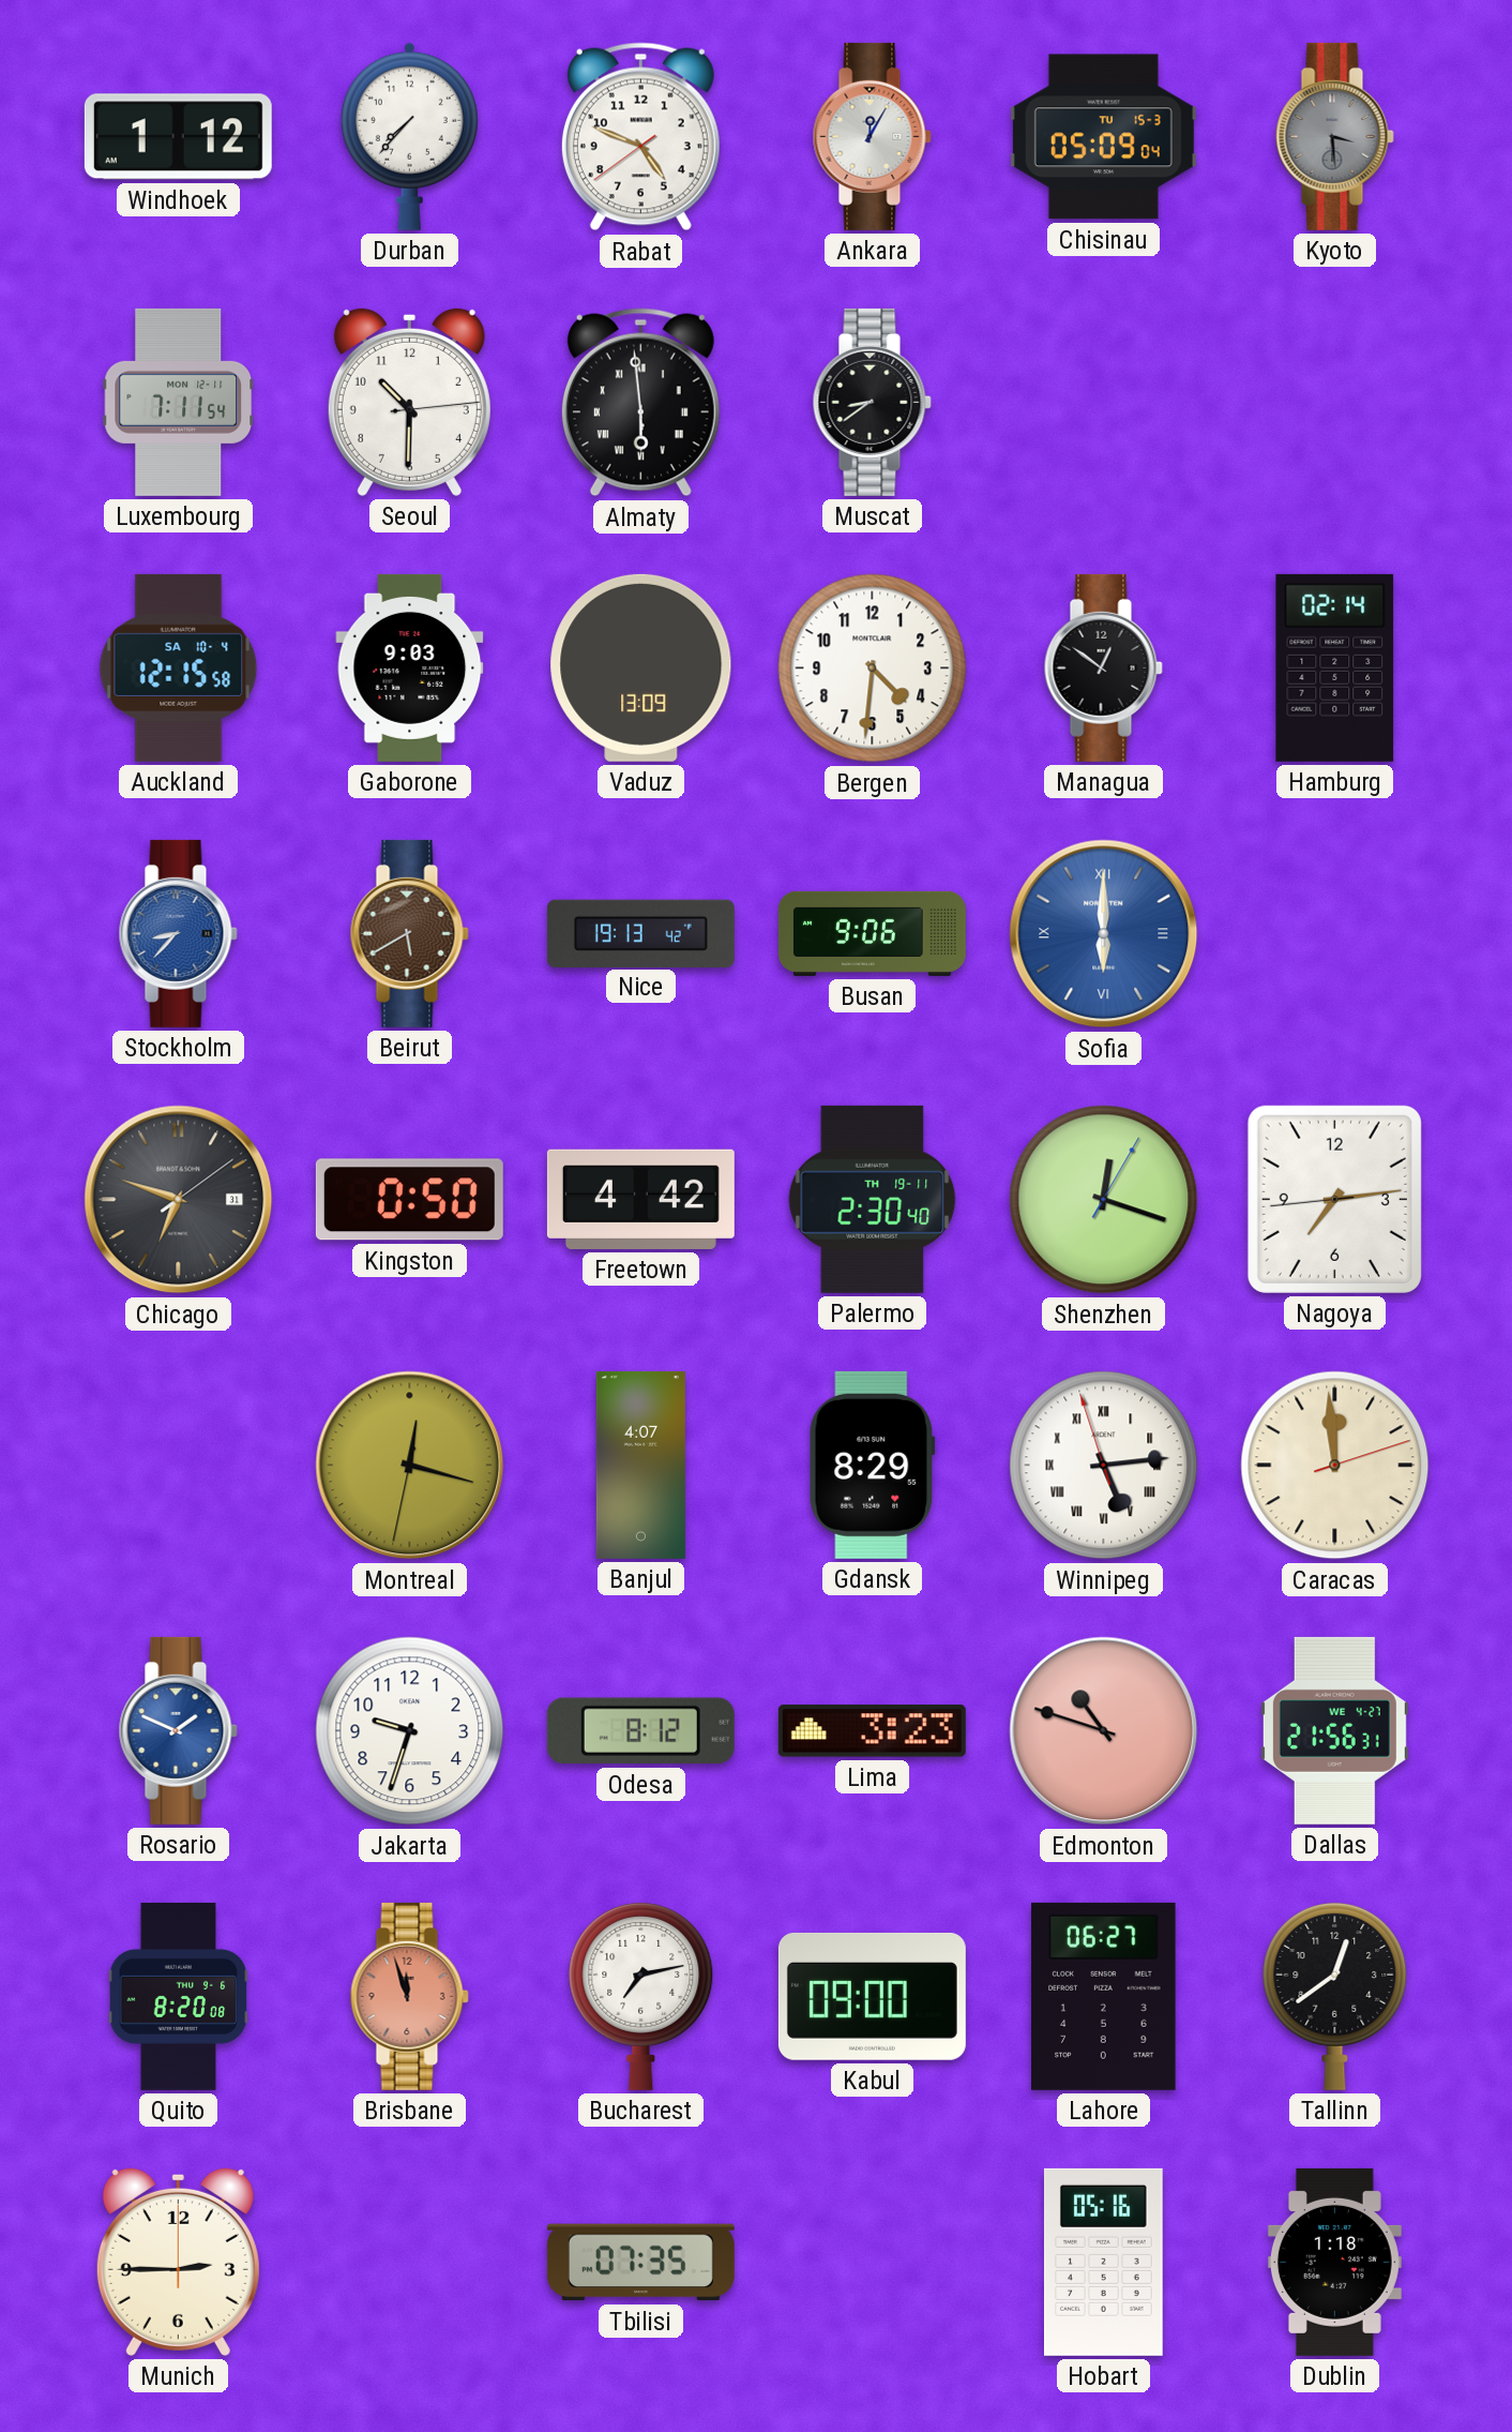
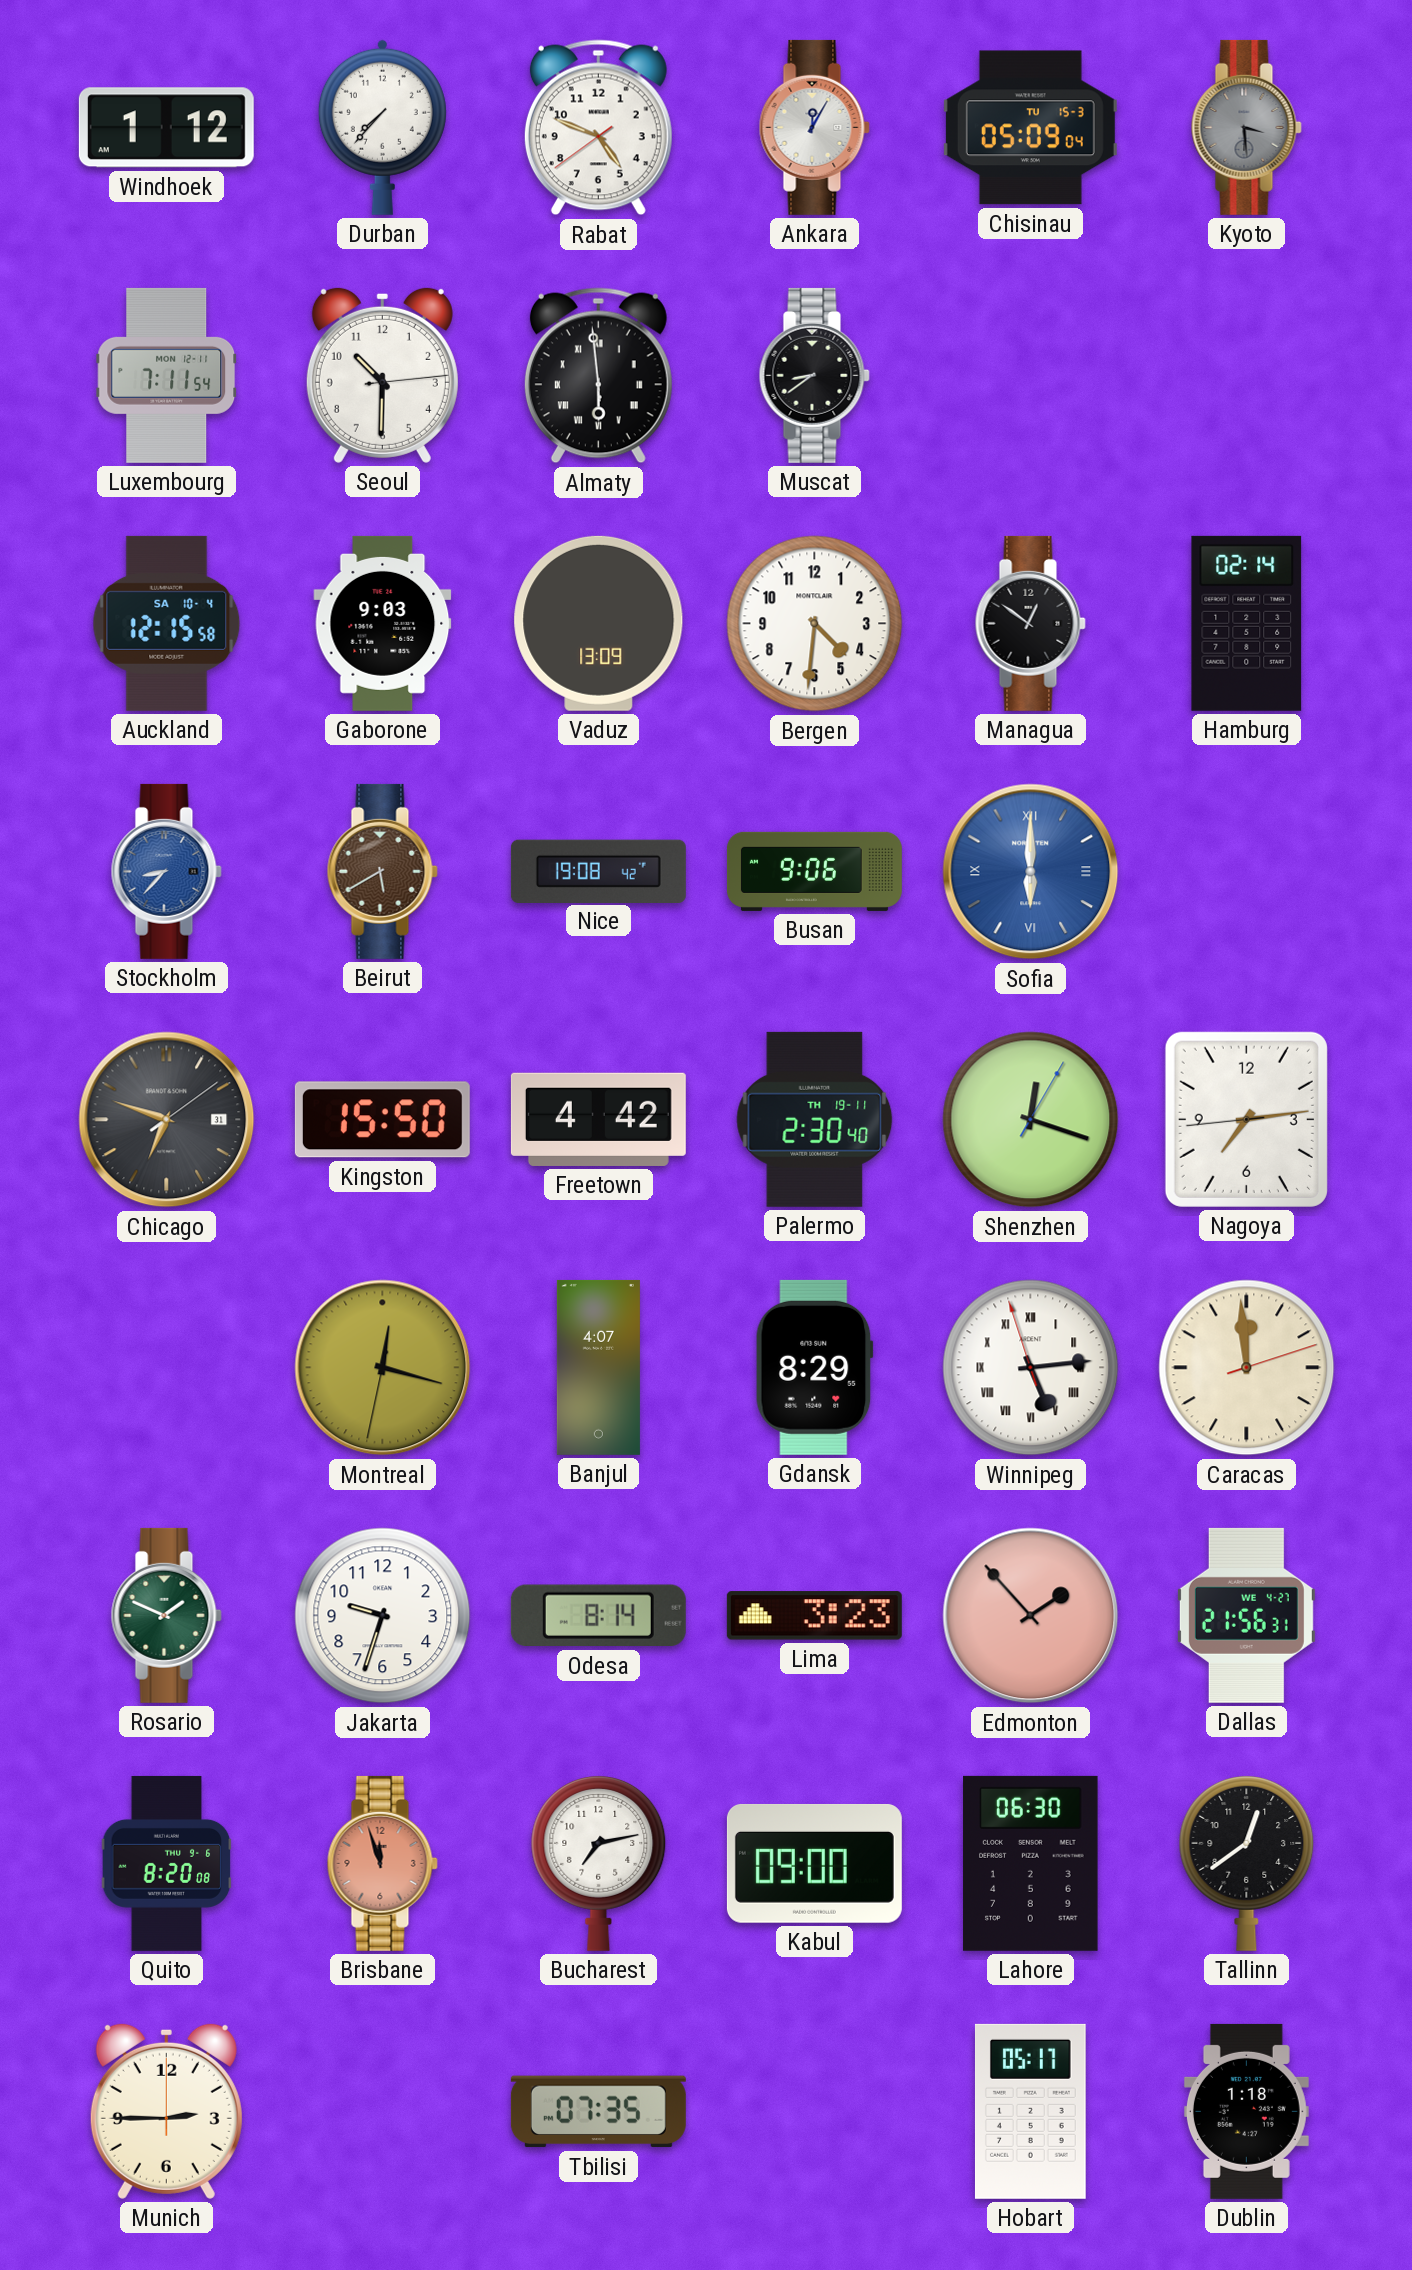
Nice: 19:13 -> 19:08
Kingston: 0:50 -> 15:50
Rosario dial: blue -> green
Odesa: 8:12 -> 8:14
Edmonton: 10:48 -> 1:53
Lahore: 06:27 -> 06:30
Hobart: 05:16 -> 05:17
